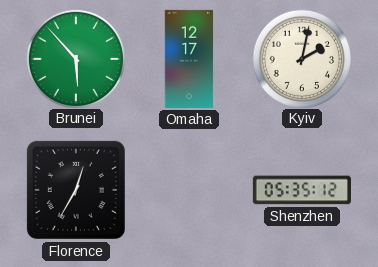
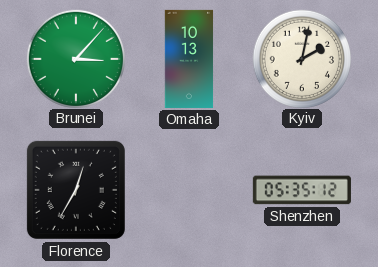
Brunei: 5:53 -> 3:07
Omaha: 12:17 -> 10:13
